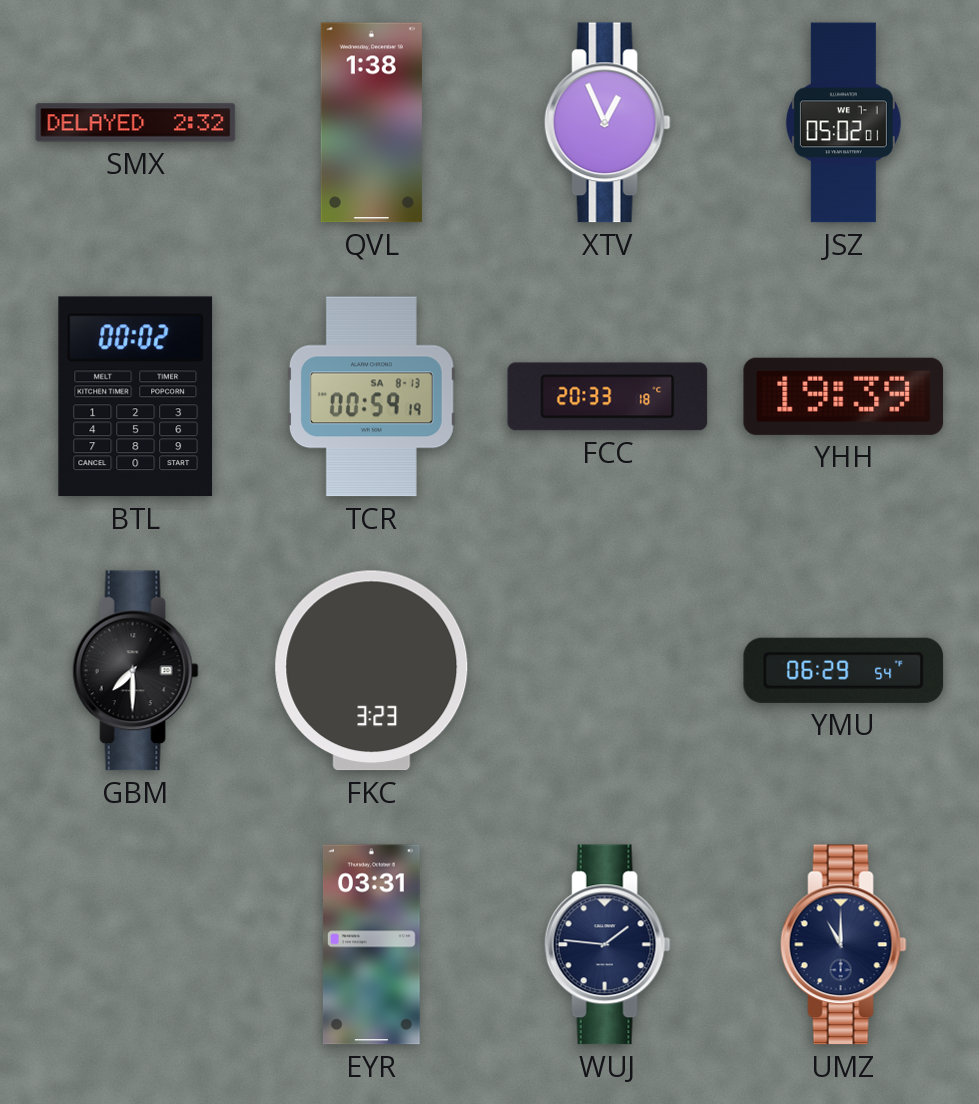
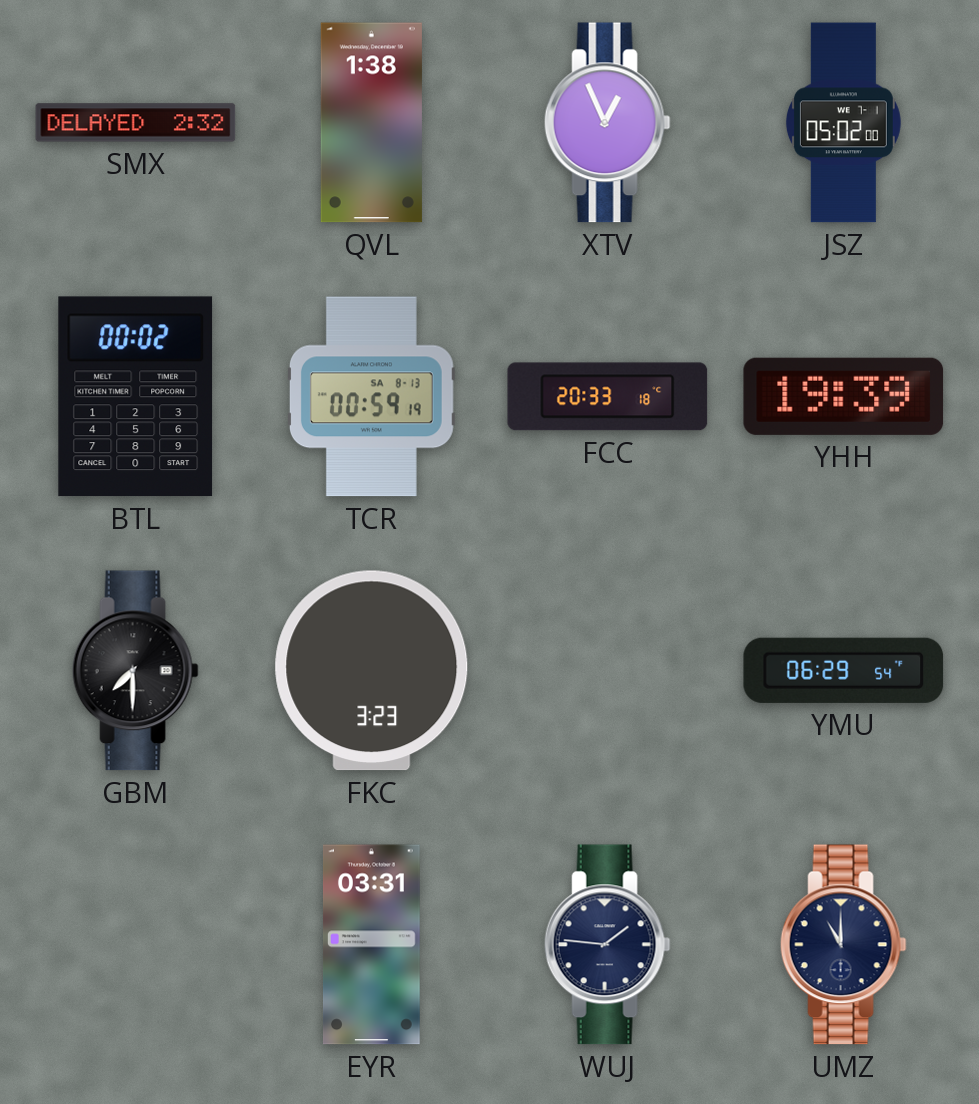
JSZ: 05:02:01 -> 05:02:00
